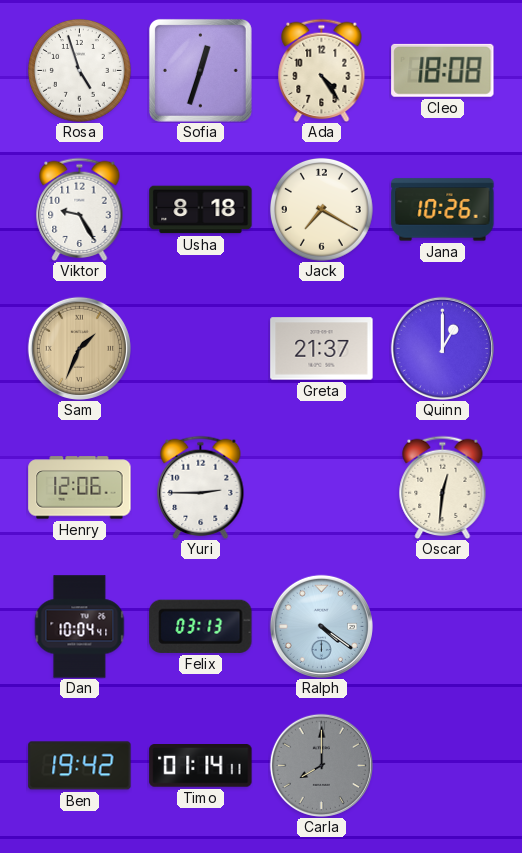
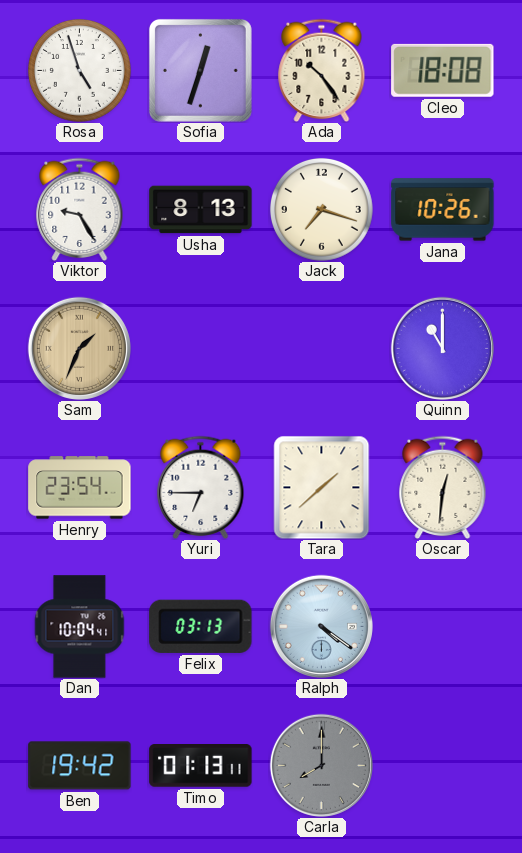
Ada: 4:24 -> 10:24
Usha: 8:18 -> 8:13
Jack: 7:20 -> 7:18
Greta: 21:37 -> none
Quinn: 1:00 -> 11:00
Henry: 12:06 -> 23:54
Yuri: 2:45 -> 6:45
Tara: none -> 1:38
Timo: 01:14 -> 01:13
